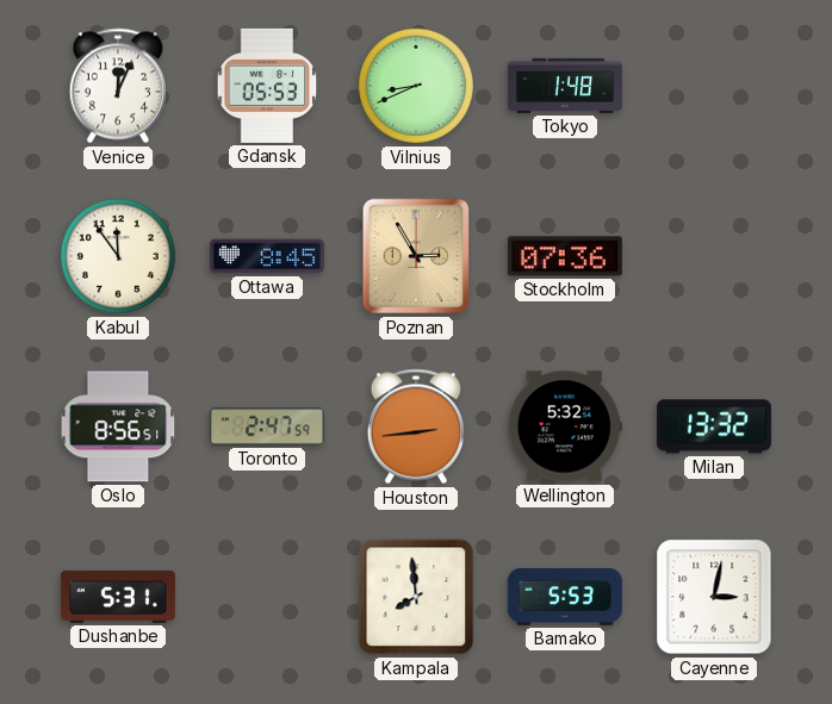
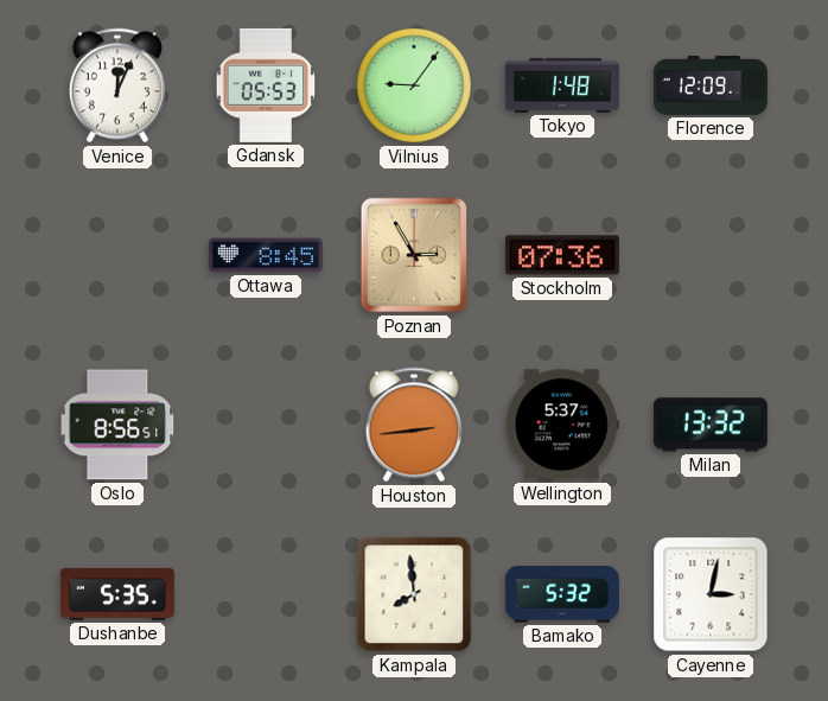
Vilnius: 8:41 -> 9:06
Florence: none -> 12:09
Kabul: 11:54 -> none
Toronto: 2:47 -> none
Wellington: 5:32 -> 5:37
Dushanbe: 5:31 -> 5:35
Bamako: 5:53 -> 5:32
